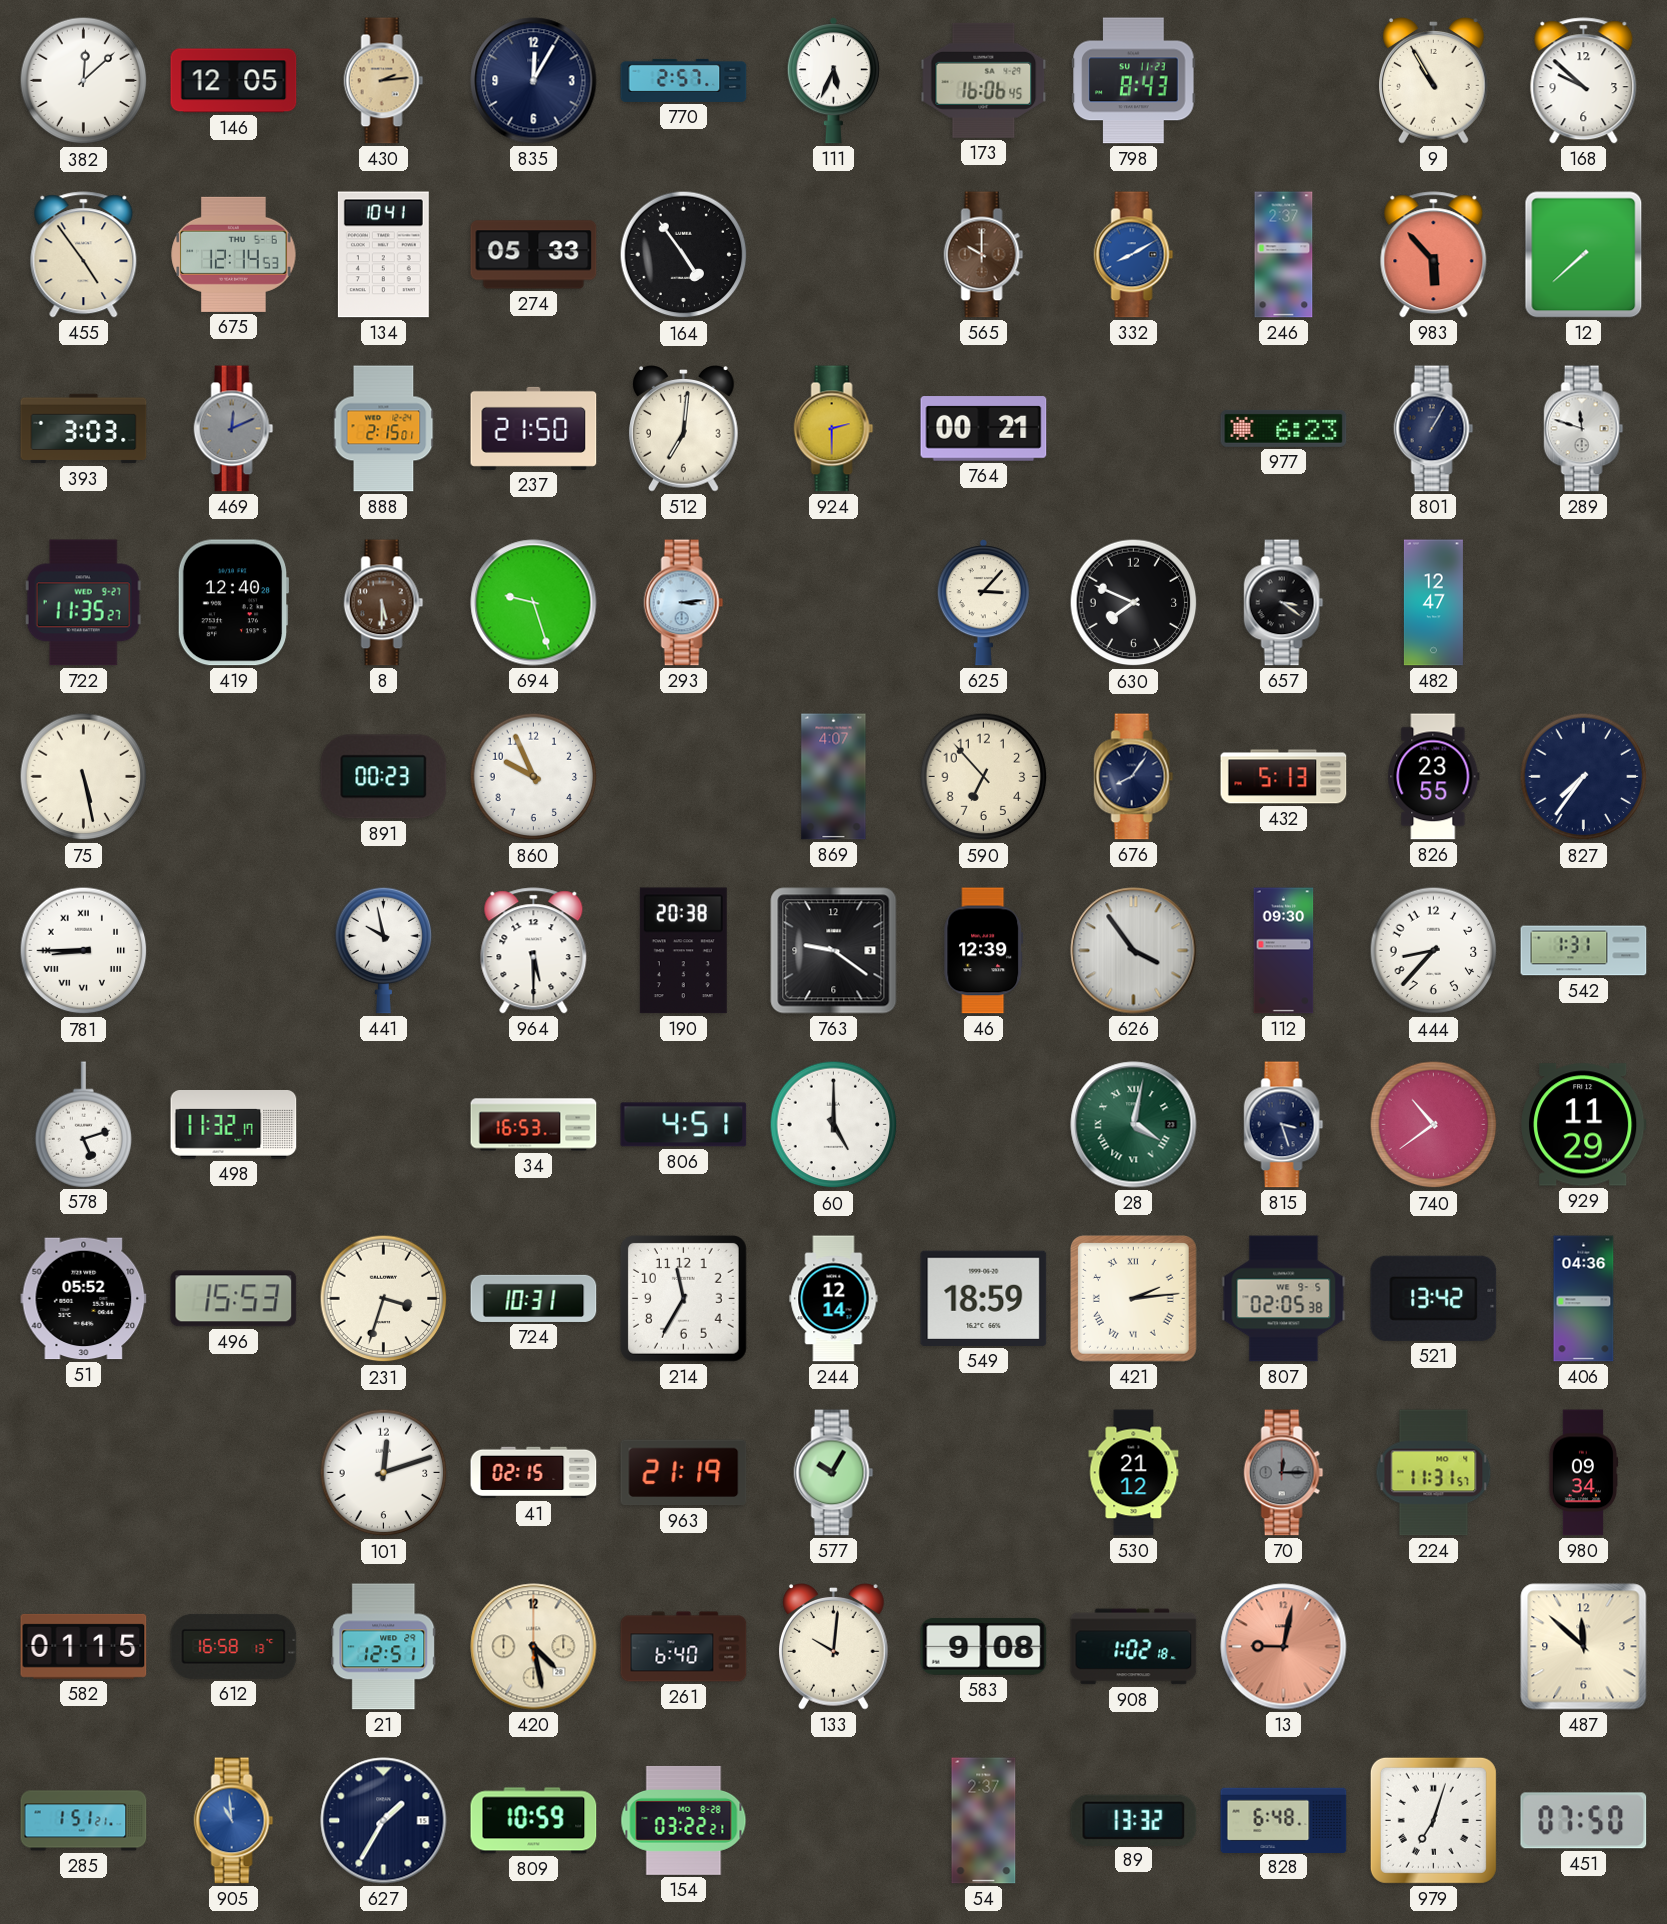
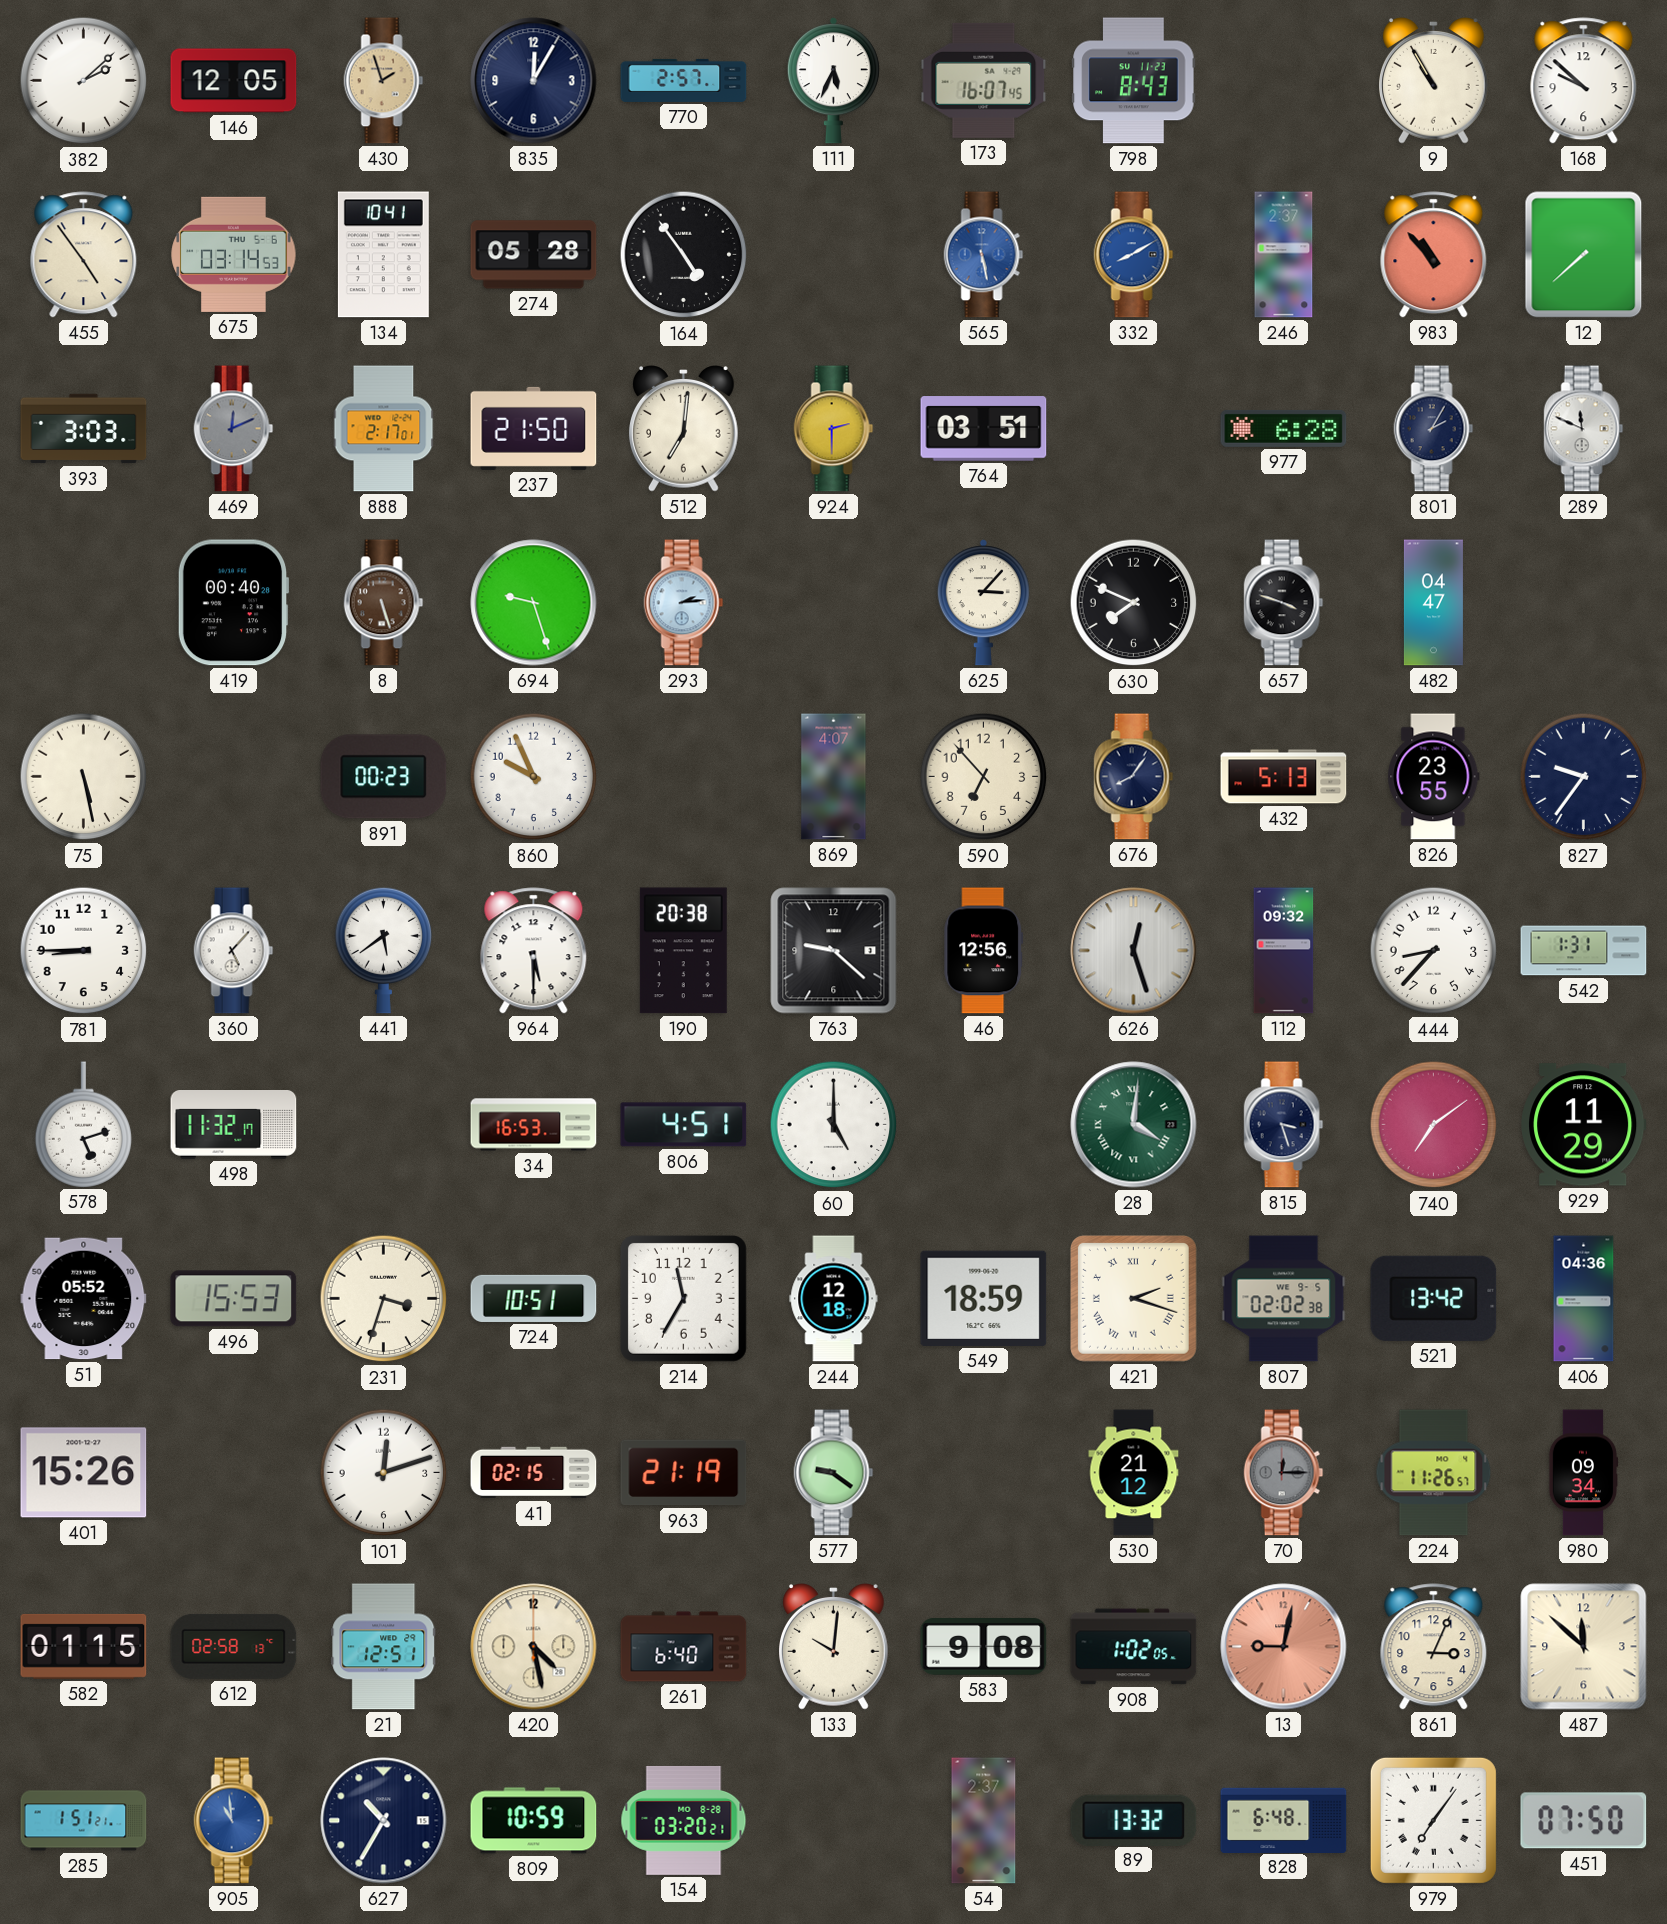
382: 12:08 -> 2:08
430: 2:14 -> 1:57
173: 16:06 -> 16:07
675: 12:14 -> 03:14
274: 05:33 -> 05:28
565: 10:00 -> 5:28
565 dial: brown -> blue
983: 5:53 -> 10:53
888: 2:15 -> 2:17
764: 00:21 -> 03:51
977: 6:23 -> 6:28
801: 1:05 -> 2:05
289: 11:48 -> 11:49
722: 11:35 -> none
419: 12:40 -> 00:40
8: 5:30 -> 5:27
293: 3:14 -> 2:14
657: 3:21 -> 3:48
482: 12:47 -> 04:47
827: 7:36 -> 9:36
781 numerals: Roman -> Arabic
360: none -> 5:07
441: 9:58 -> 5:39
763: 9:21 -> 9:22
46: 12:39 -> 12:56
626: 3:54 -> 12:27
112: 09:30 -> 09:32
28: 4:02 -> 4:01
740: 10:39 -> 7:09
724: 10:31 -> 10:51
244: 12:14 -> 12:18
421: 2:14 -> 2:18
807: 02:05 -> 02:02
401: none -> 15:26
577: 10:05 -> 9:21
224: 11:31 -> 11:26
612: 16:58 -> 02:58
908: 1:02:18 -> 1:02:05
861: none -> 3:04
627: 1:35 -> 10:35
154: 03:22 -> 03:20
979: 7:03 -> 7:06
